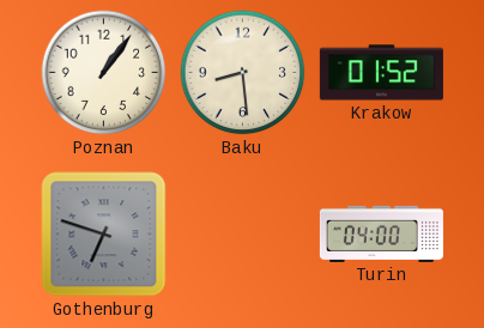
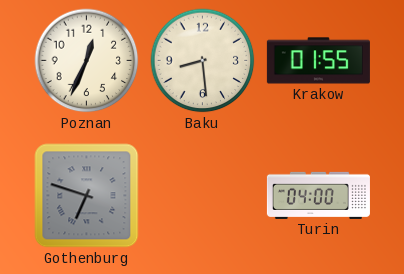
Poznan: 1:06 -> 12:34
Krakow: 01:52 -> 01:55
